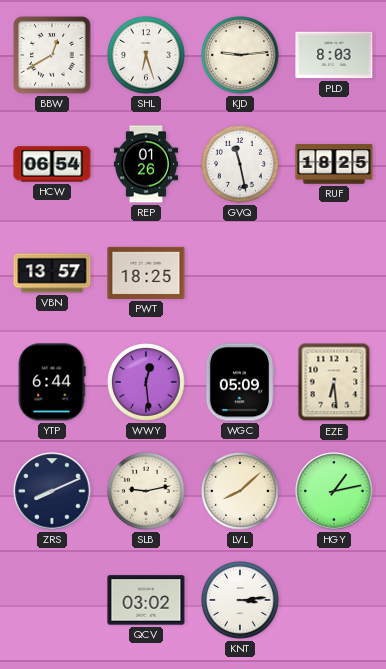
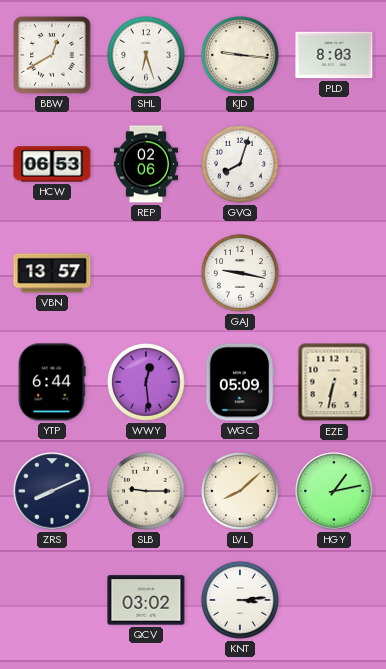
KJD: 9:14 -> 9:16
HCW: 06:54 -> 06:53
REP: 01:26 -> 02:06
GVQ: 11:28 -> 8:03
RUF: 18:25 -> none
PWT: 18:25 -> none
GAJ: none -> 9:17
EZE: 6:29 -> 6:32
SLB: 9:13 -> 9:15
